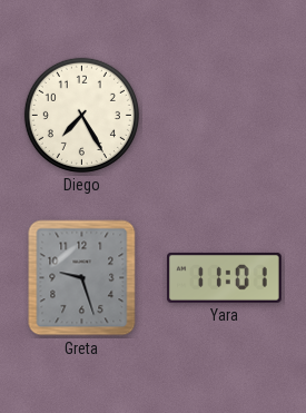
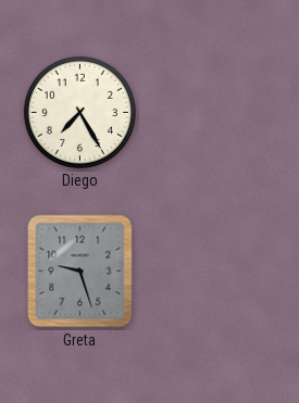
Yara: 11:01 -> none
